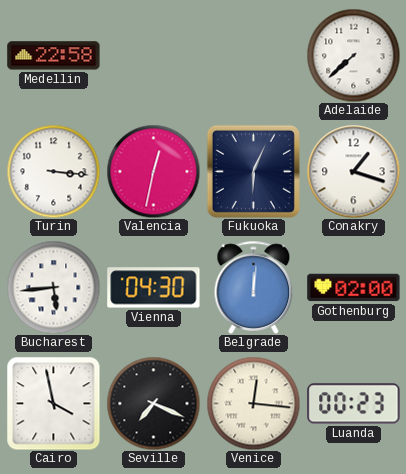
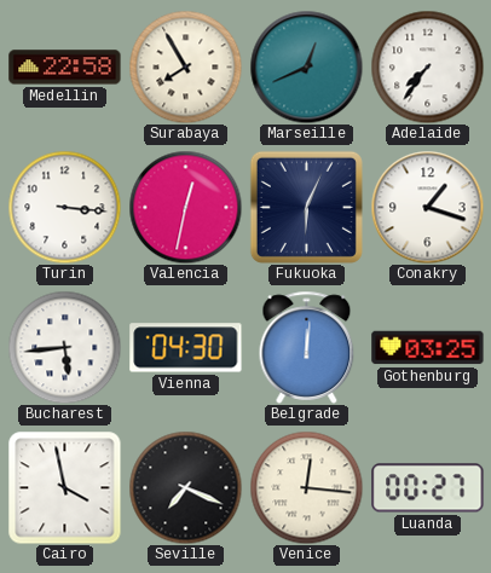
Surabaya: none -> 7:55
Marseille: none -> 12:41
Adelaide: 7:38 -> 7:36
Gothenburg: 02:00 -> 03:25
Luanda: 00:23 -> 00:27
